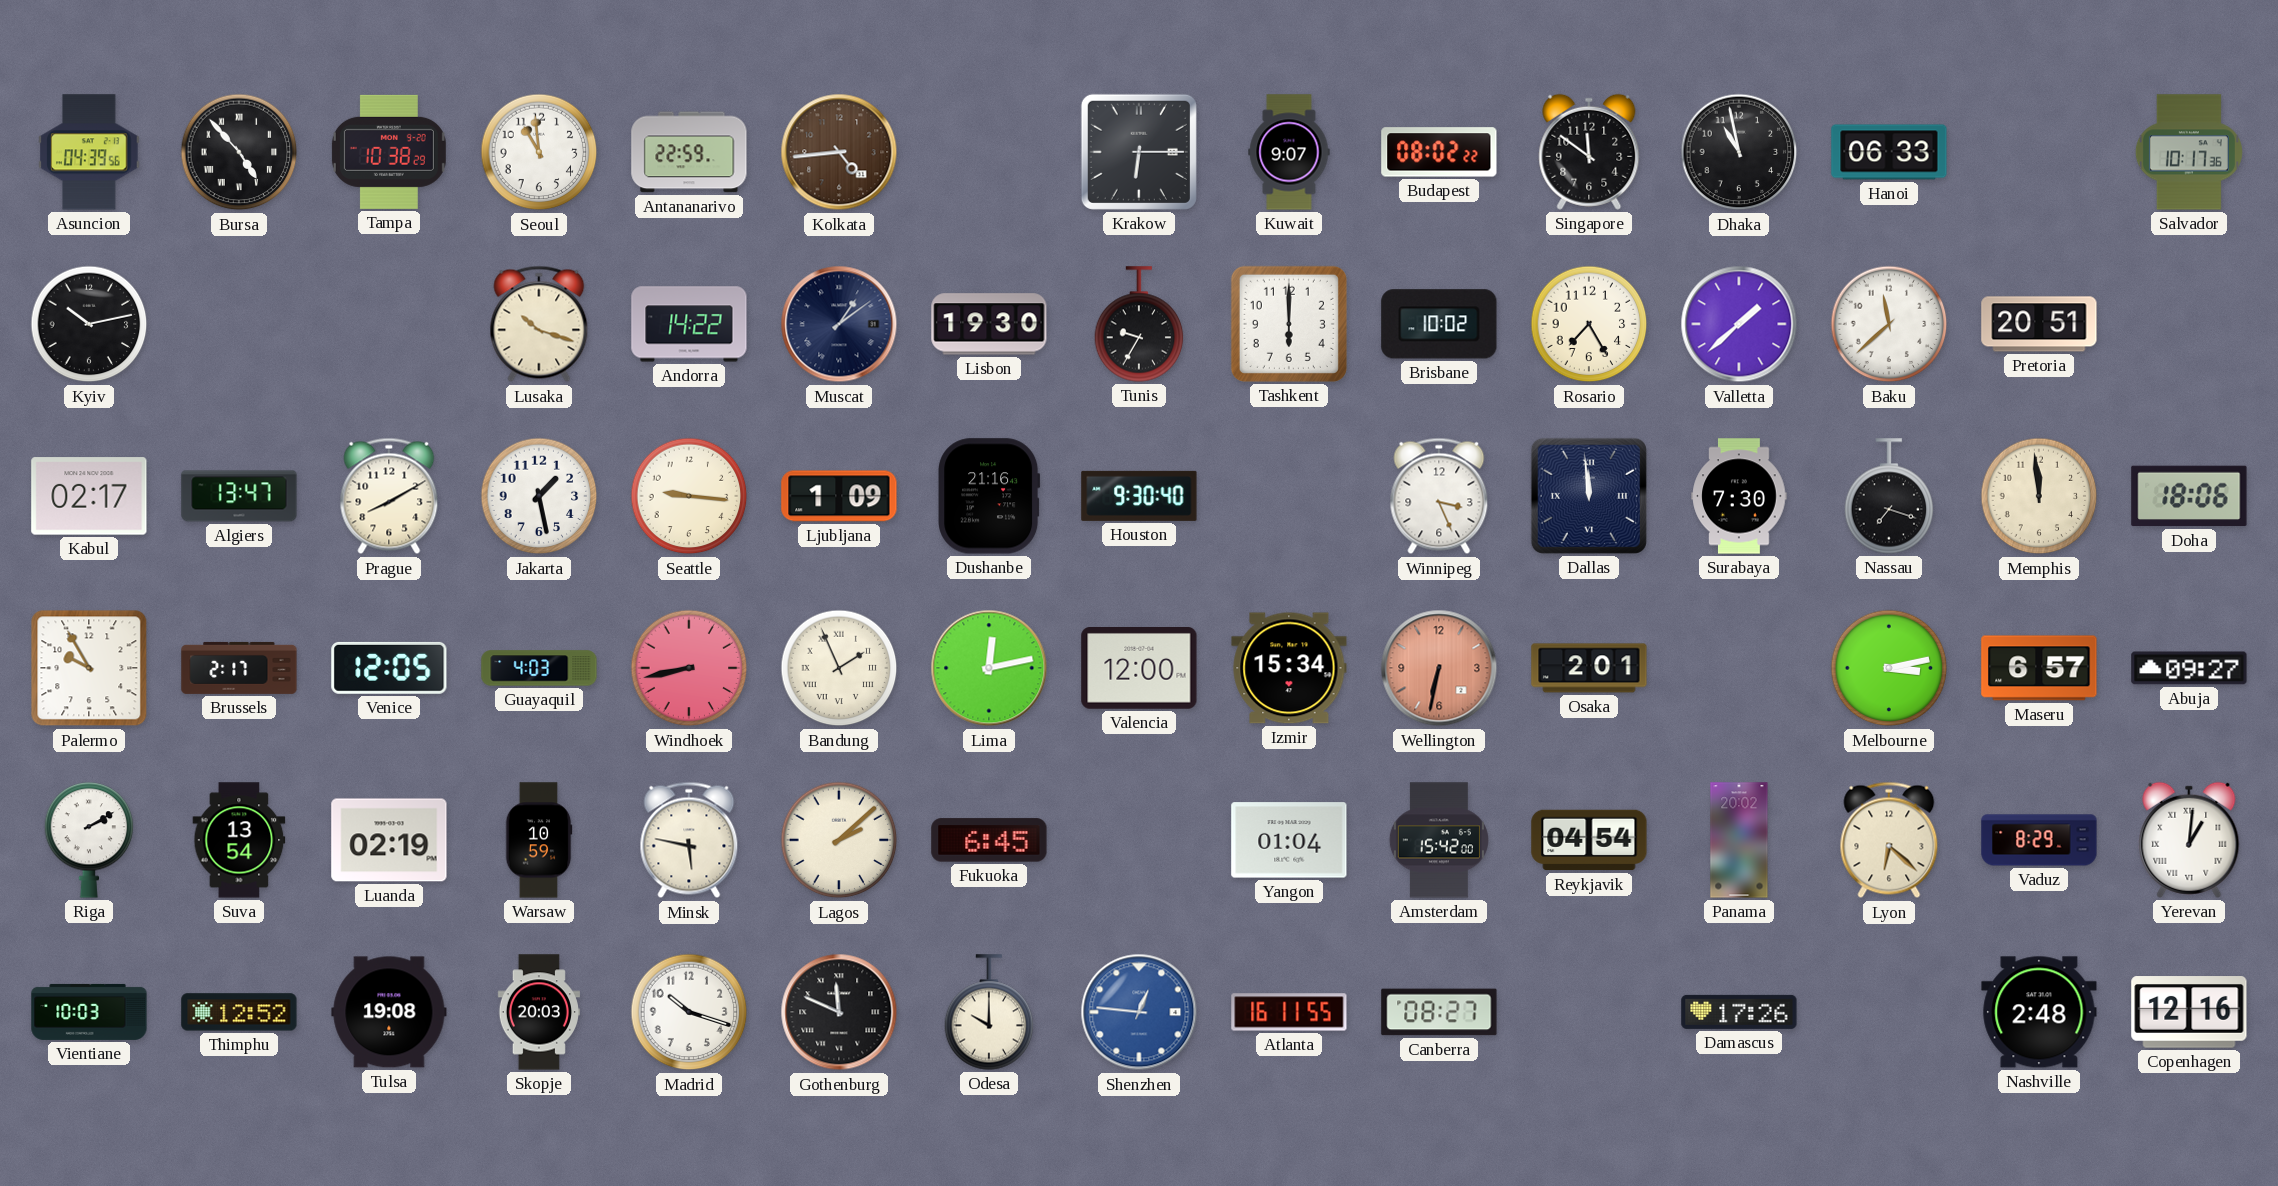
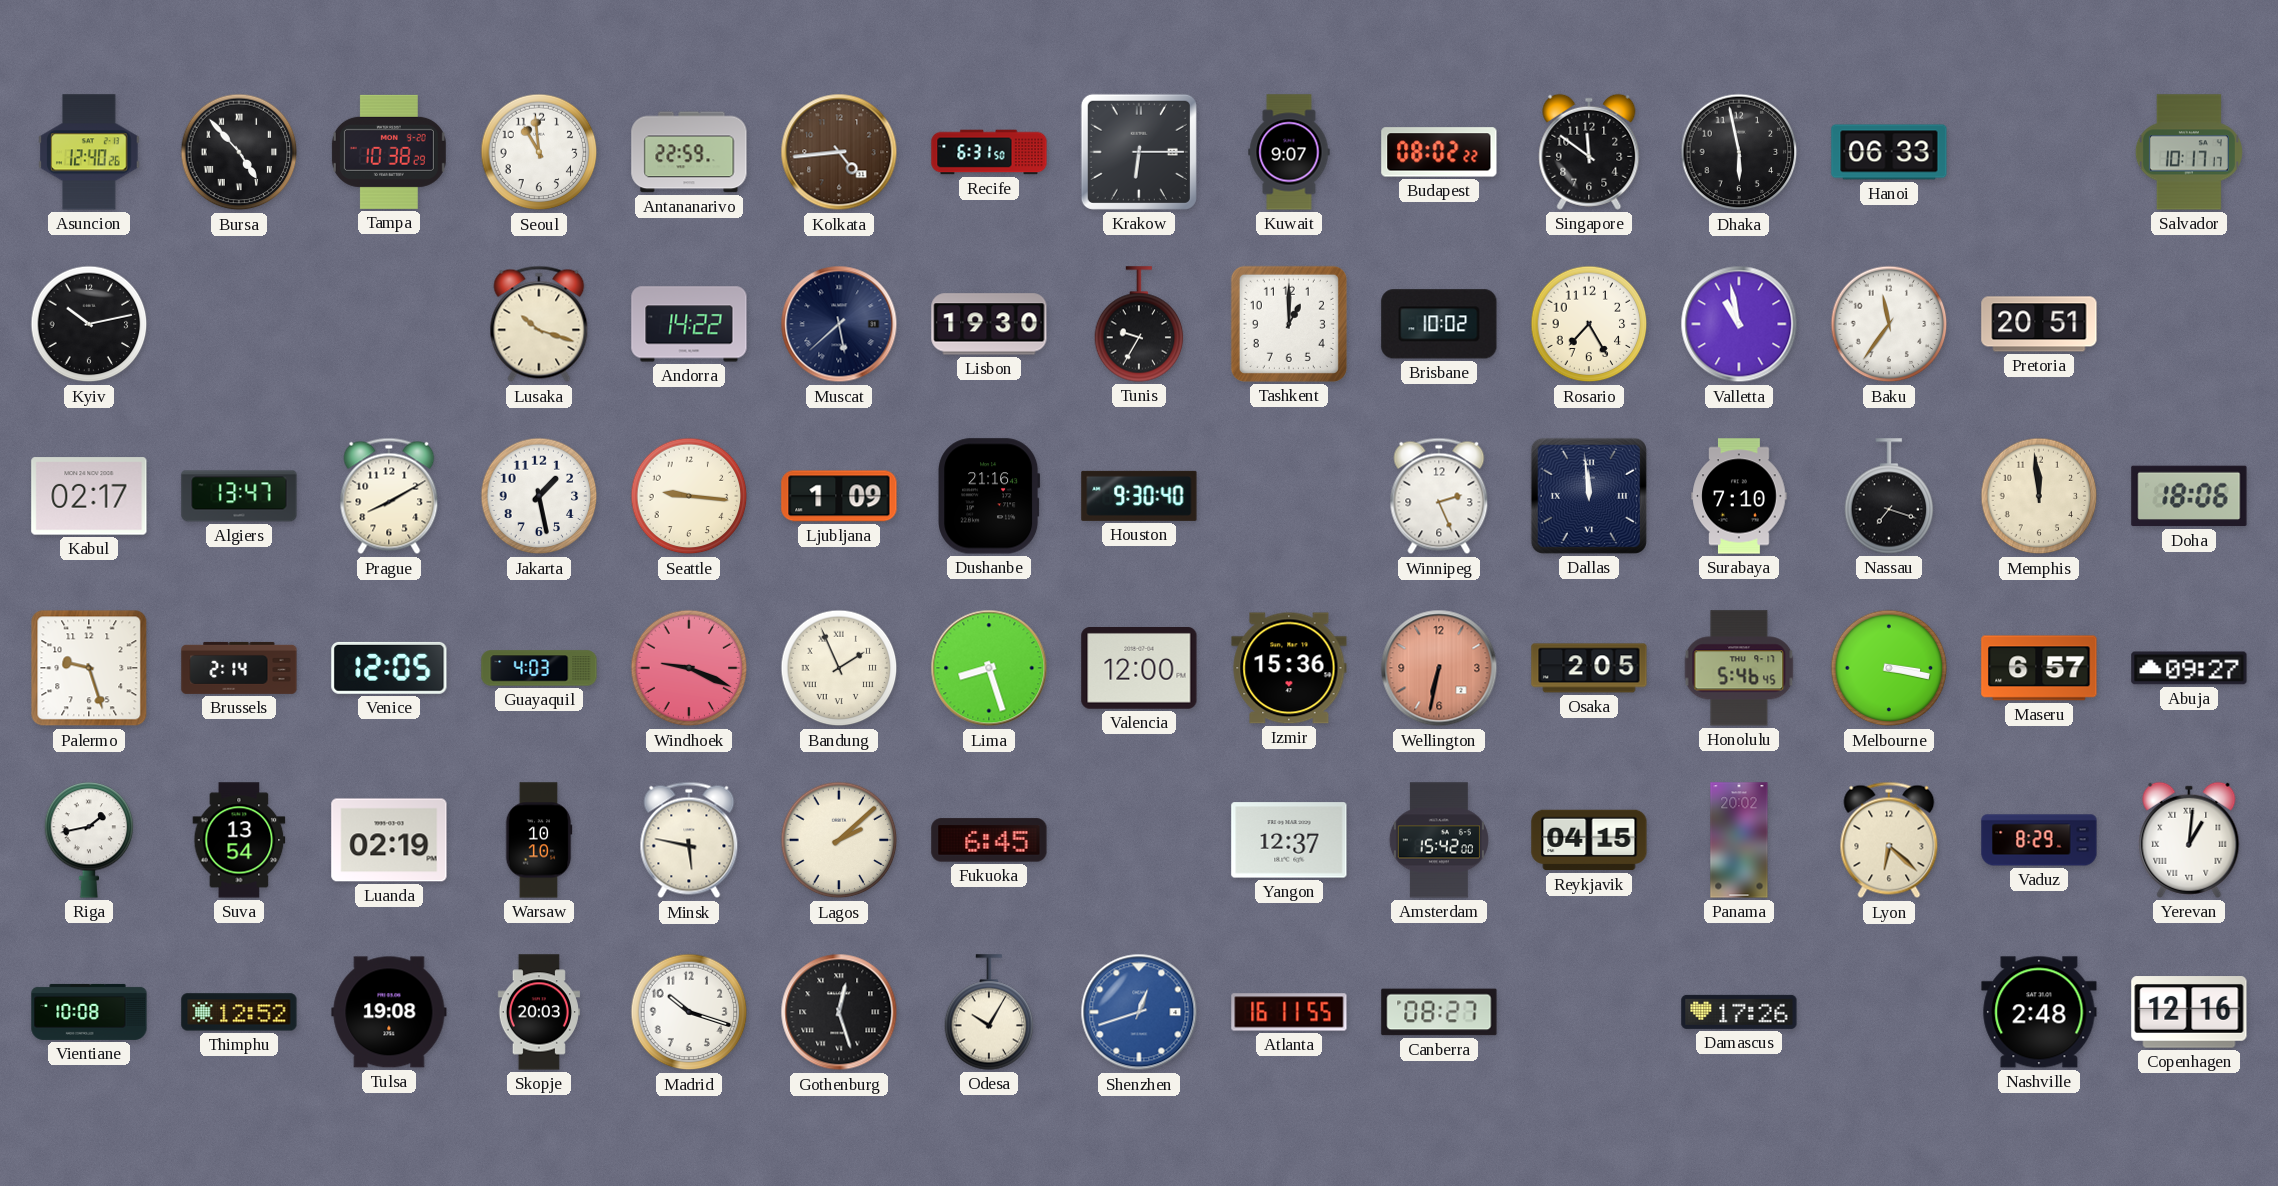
Asuncion: 04:39 -> 12:40
Recife: none -> 6:31
Dhaka: 10:58 -> 5:58
Salvador: 10:17:36 -> 10:17:17
Muscat: 1:09 -> 5:38
Tashkent: 6:00 -> 1:00
Valletta: 1:38 -> 10:58
Baku: 11:38 -> 11:36
Winnipeg: 3:26 -> 2:26
Surabaya: 7:30 -> 7:10
Palermo: 9:55 -> 9:27
Brussels: 2:17 -> 2:14
Windhoek: 8:43 -> 9:19
Lima: 12:13 -> 8:27
Izmir: 15:34 -> 15:36
Osaka: 2:01 -> 2:05
Honolulu: none -> 5:46
Melbourne: 3:13 -> 3:17
Riga: 2:10 -> 1:43
Warsaw: 10:59 -> 10:10
Yangon: 01:04 -> 12:37
Reykjavik: 04:54 -> 04:15
Vientiane: 10:03 -> 10:08
Gothenburg: 11:49 -> 12:27
Odesa: 10:00 -> 10:05
Shenzhen: 12:46 -> 12:42
